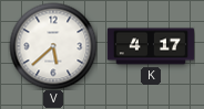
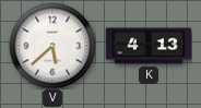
K: 4:17 -> 4:13
